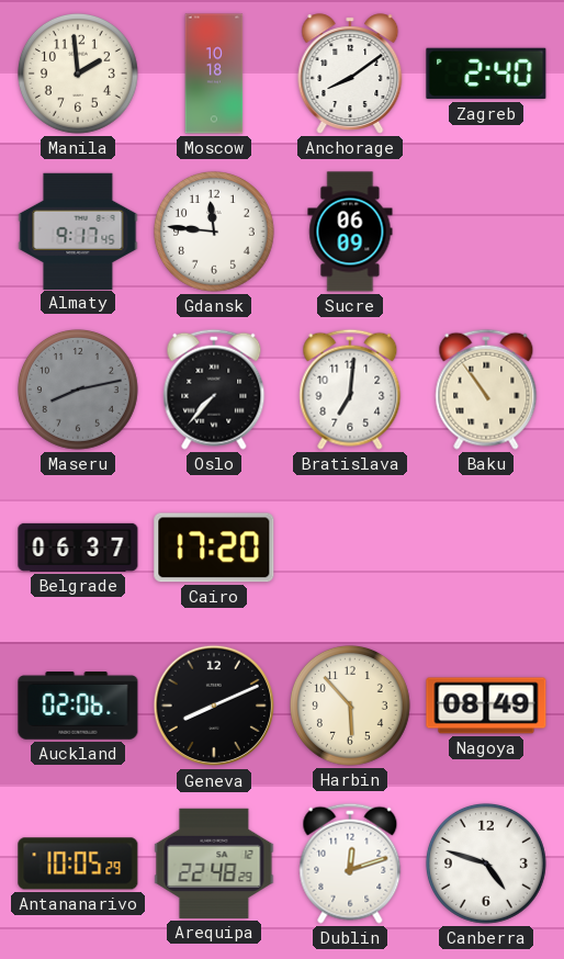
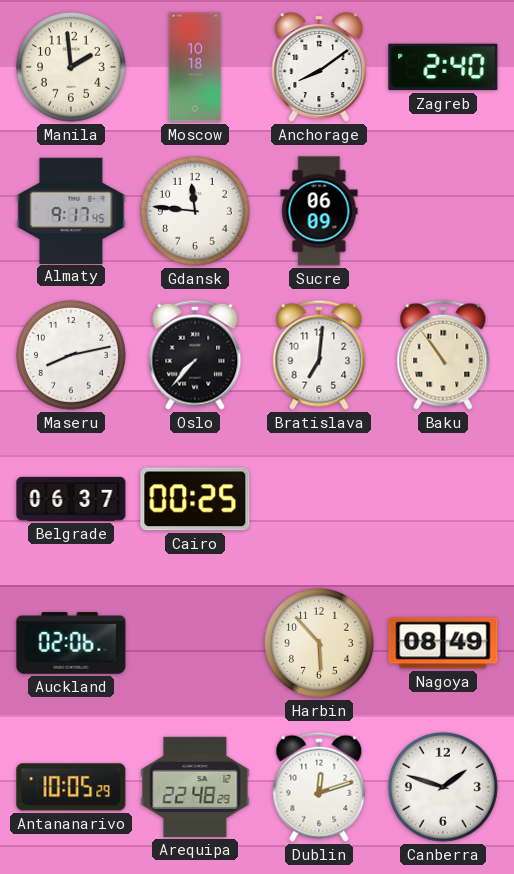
Maseru dial: grey -> white
Cairo: 17:20 -> 00:25
Geneva: 8:11 -> none
Canberra: 4:48 -> 1:48
